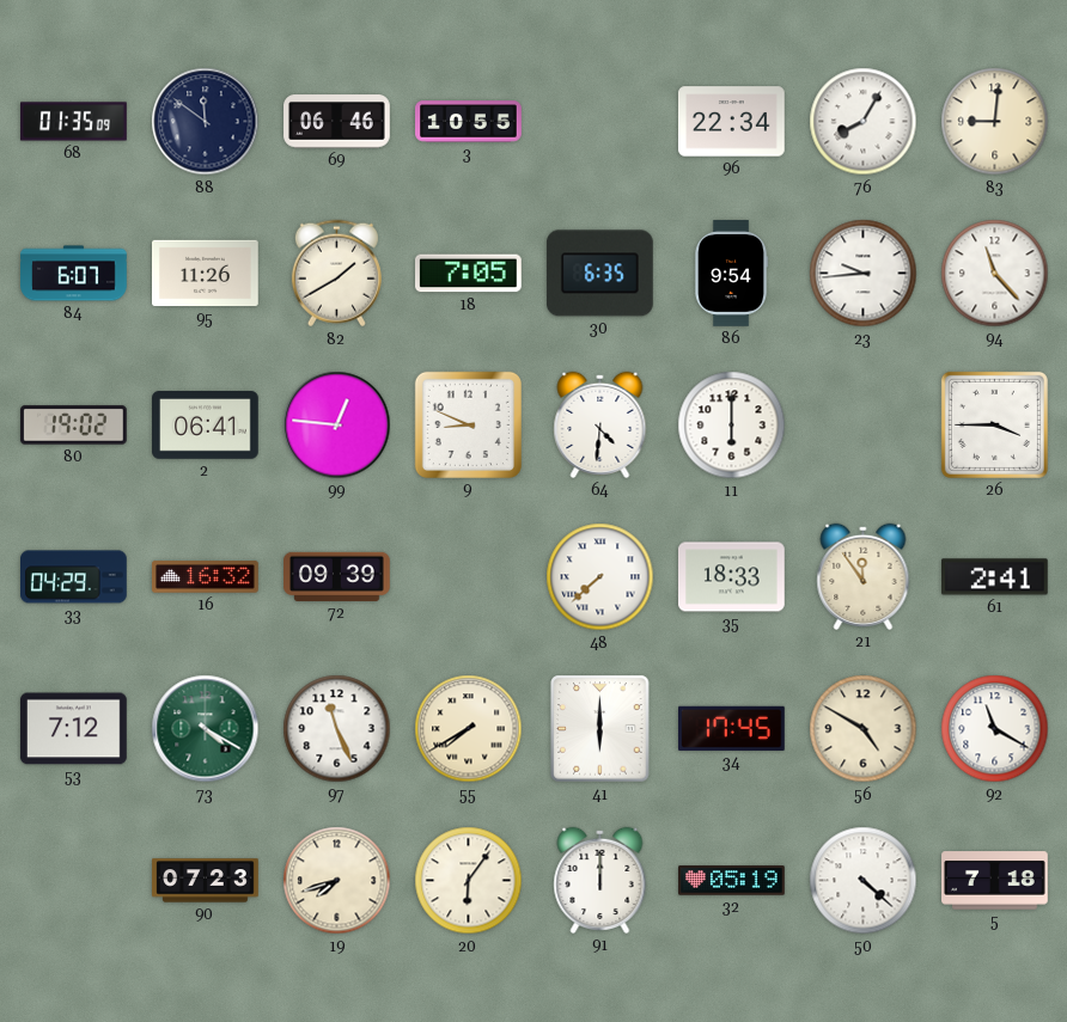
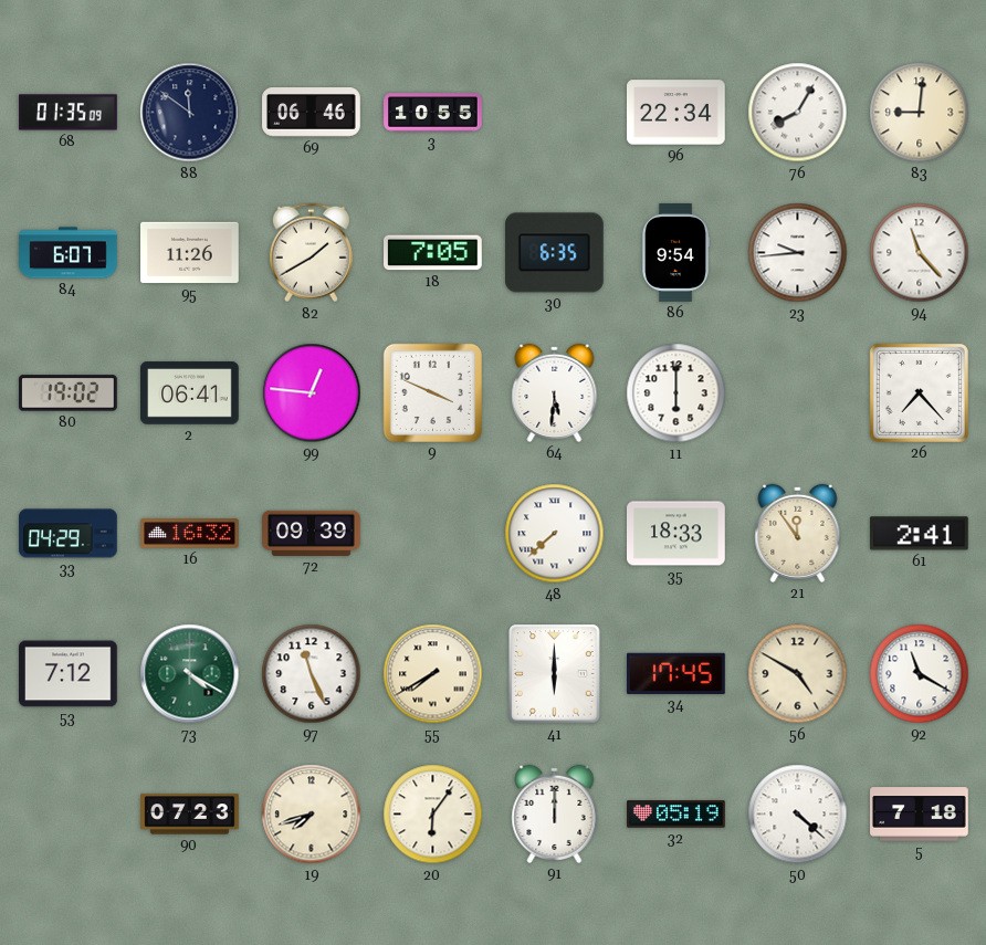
9: 8:49 -> 3:49
64: 4:31 -> 5:31
26: 3:45 -> 7:23
